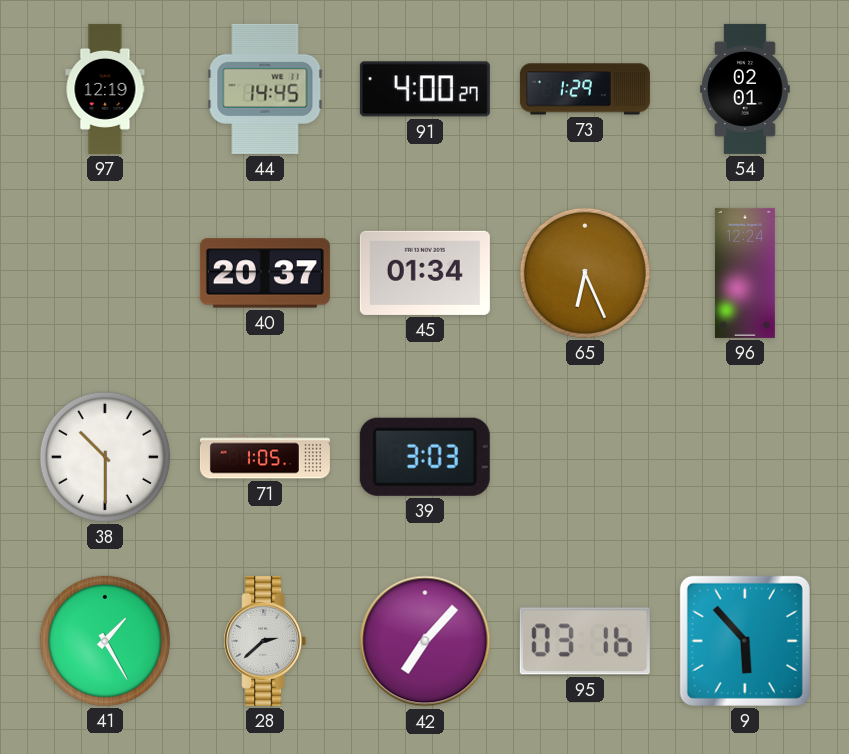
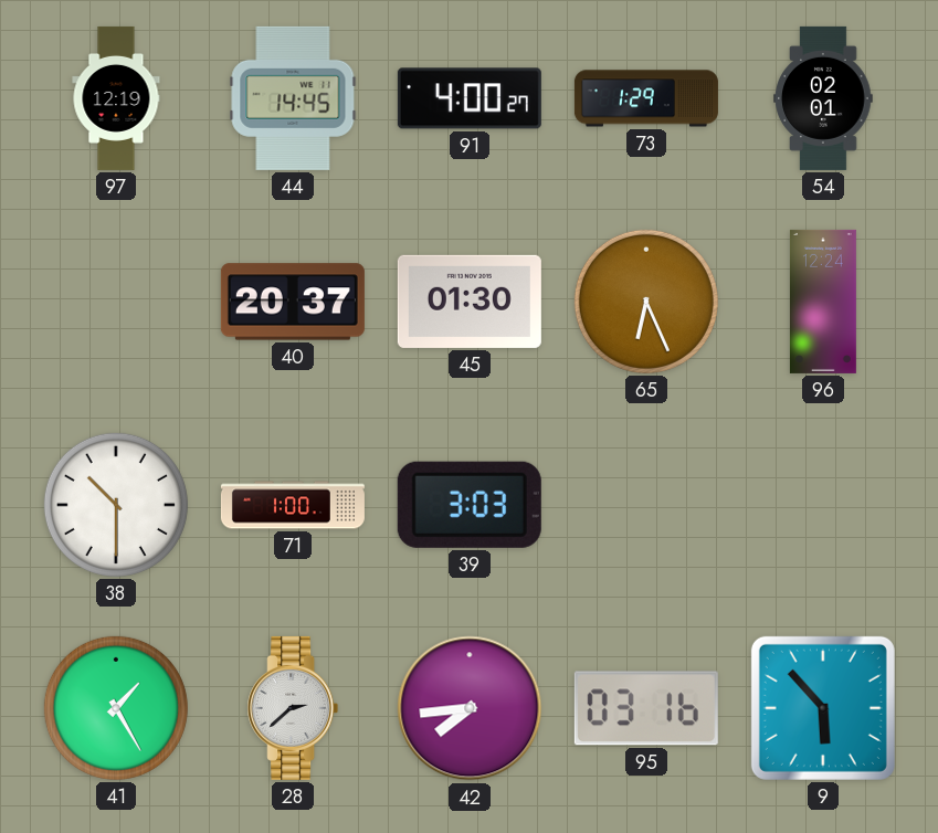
45: 01:34 -> 01:30
71: 1:05 -> 1:00
42: 7:07 -> 7:44
